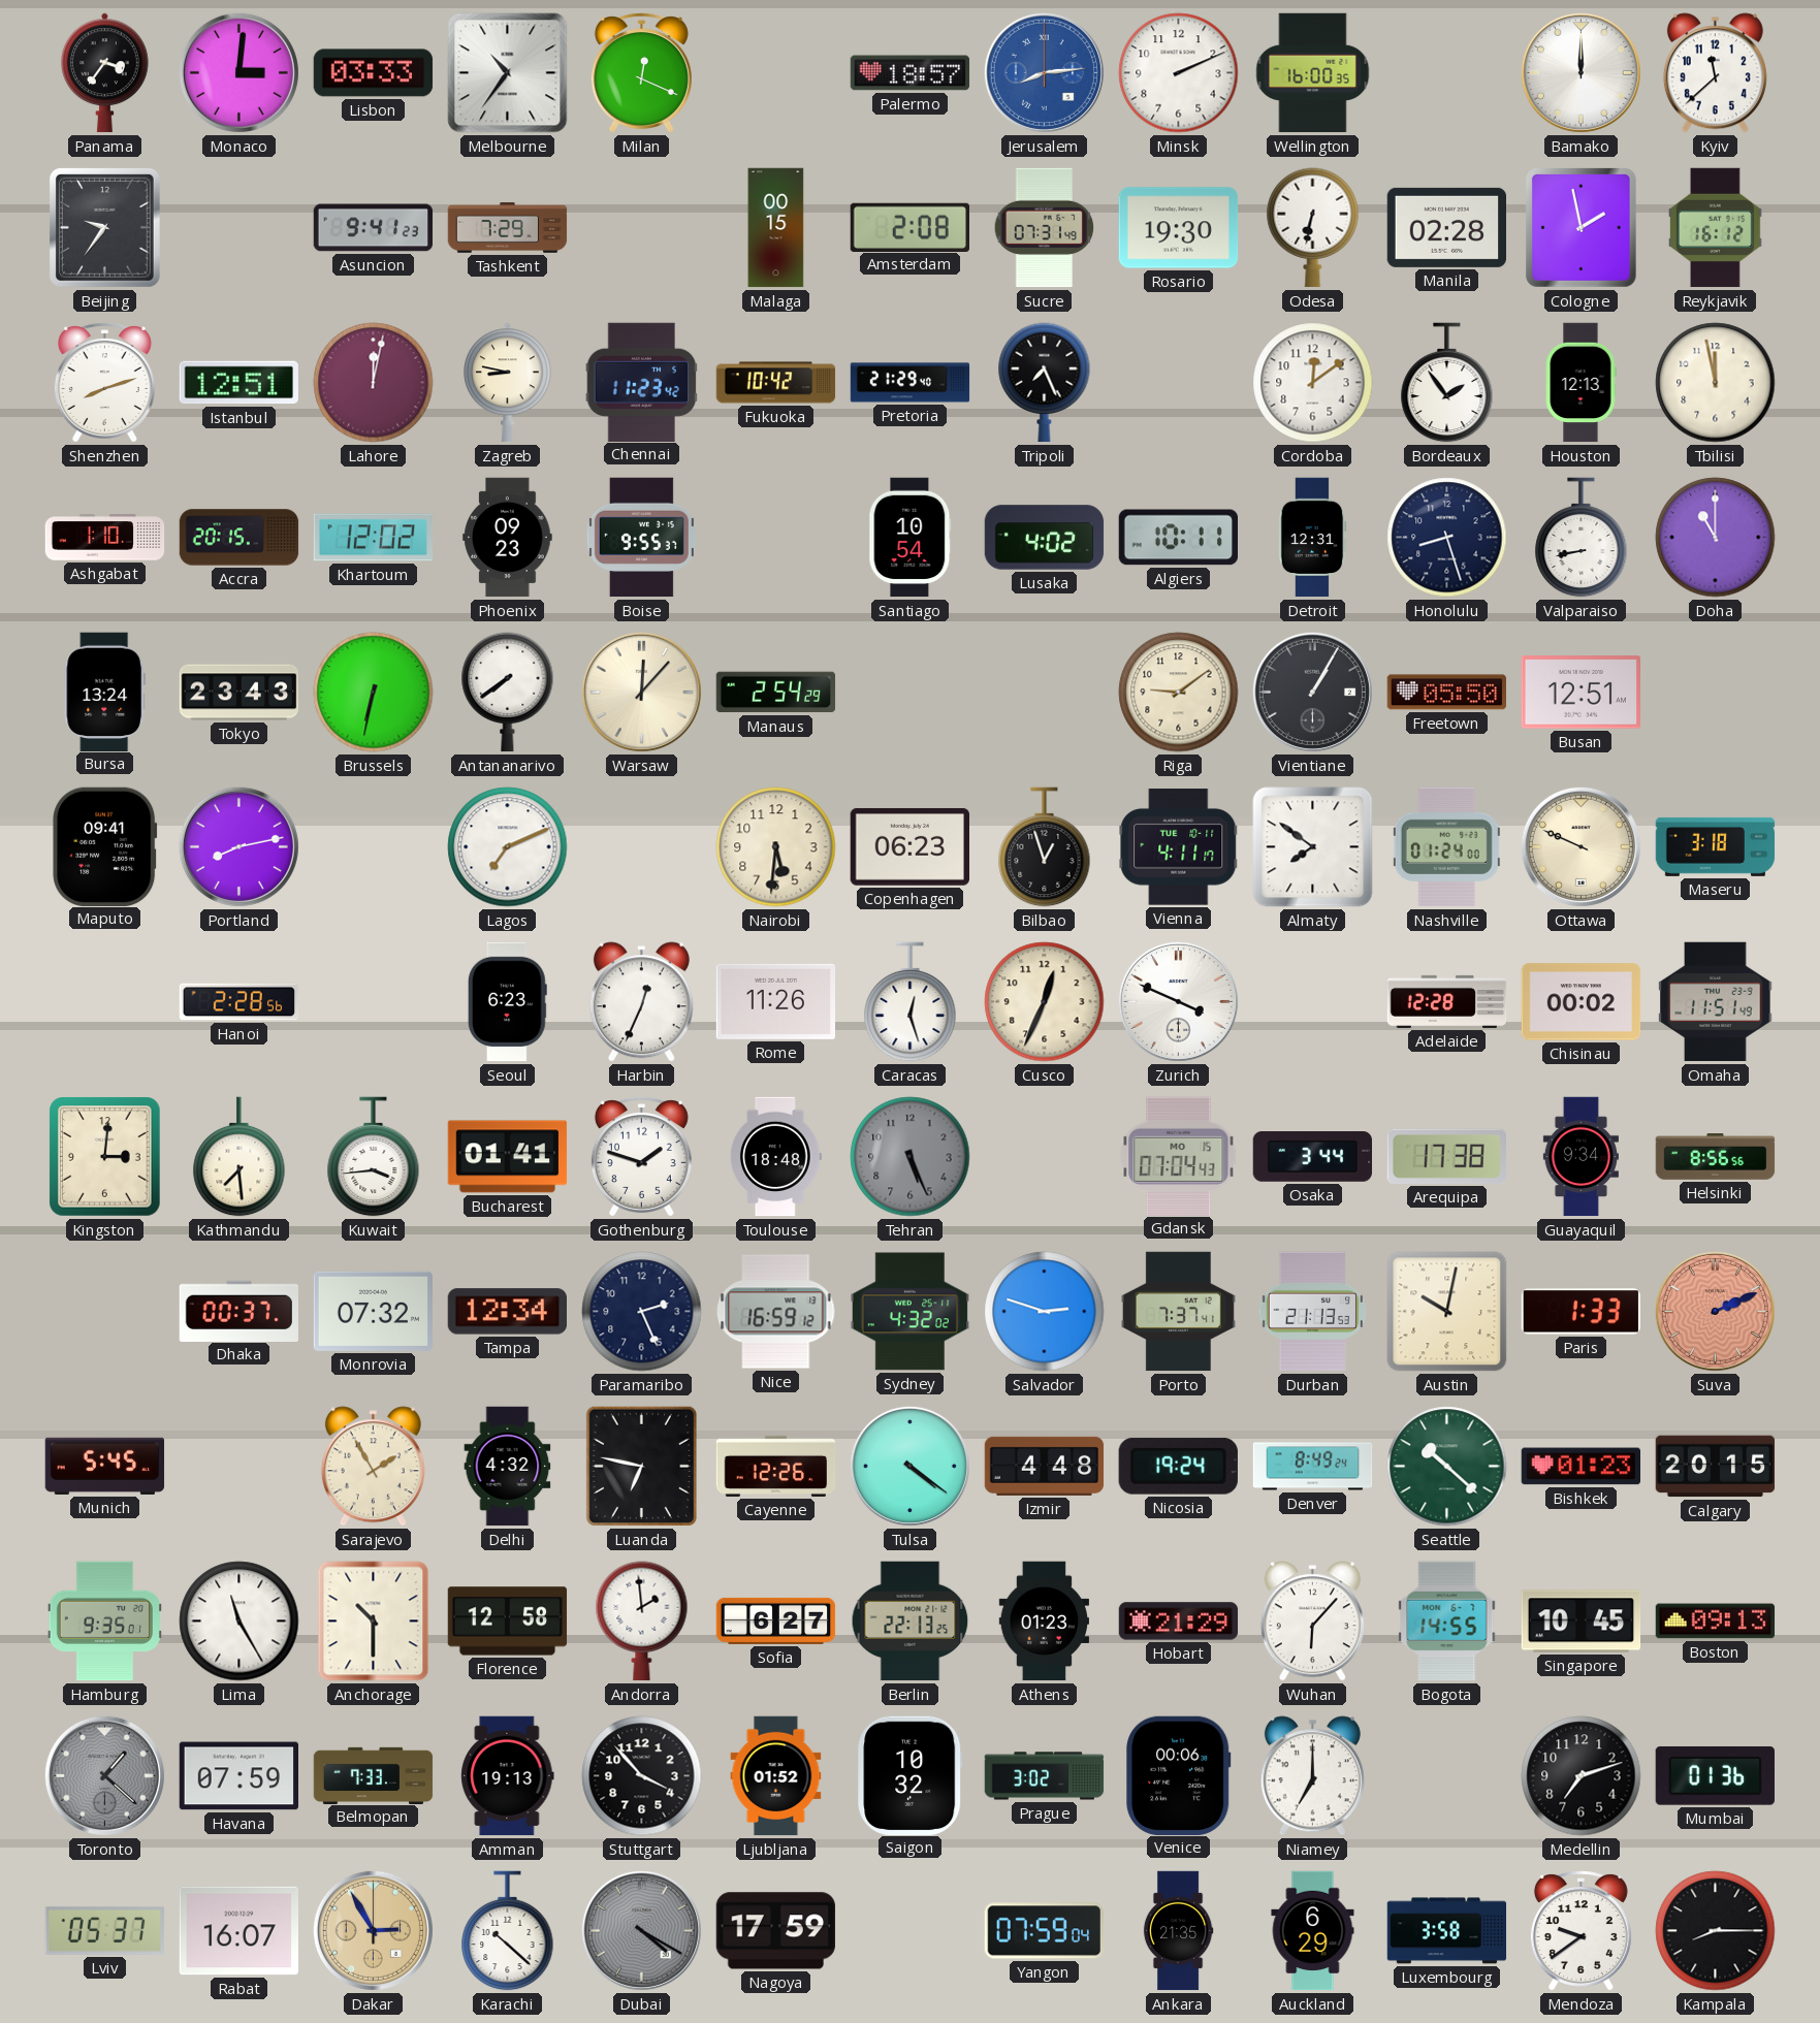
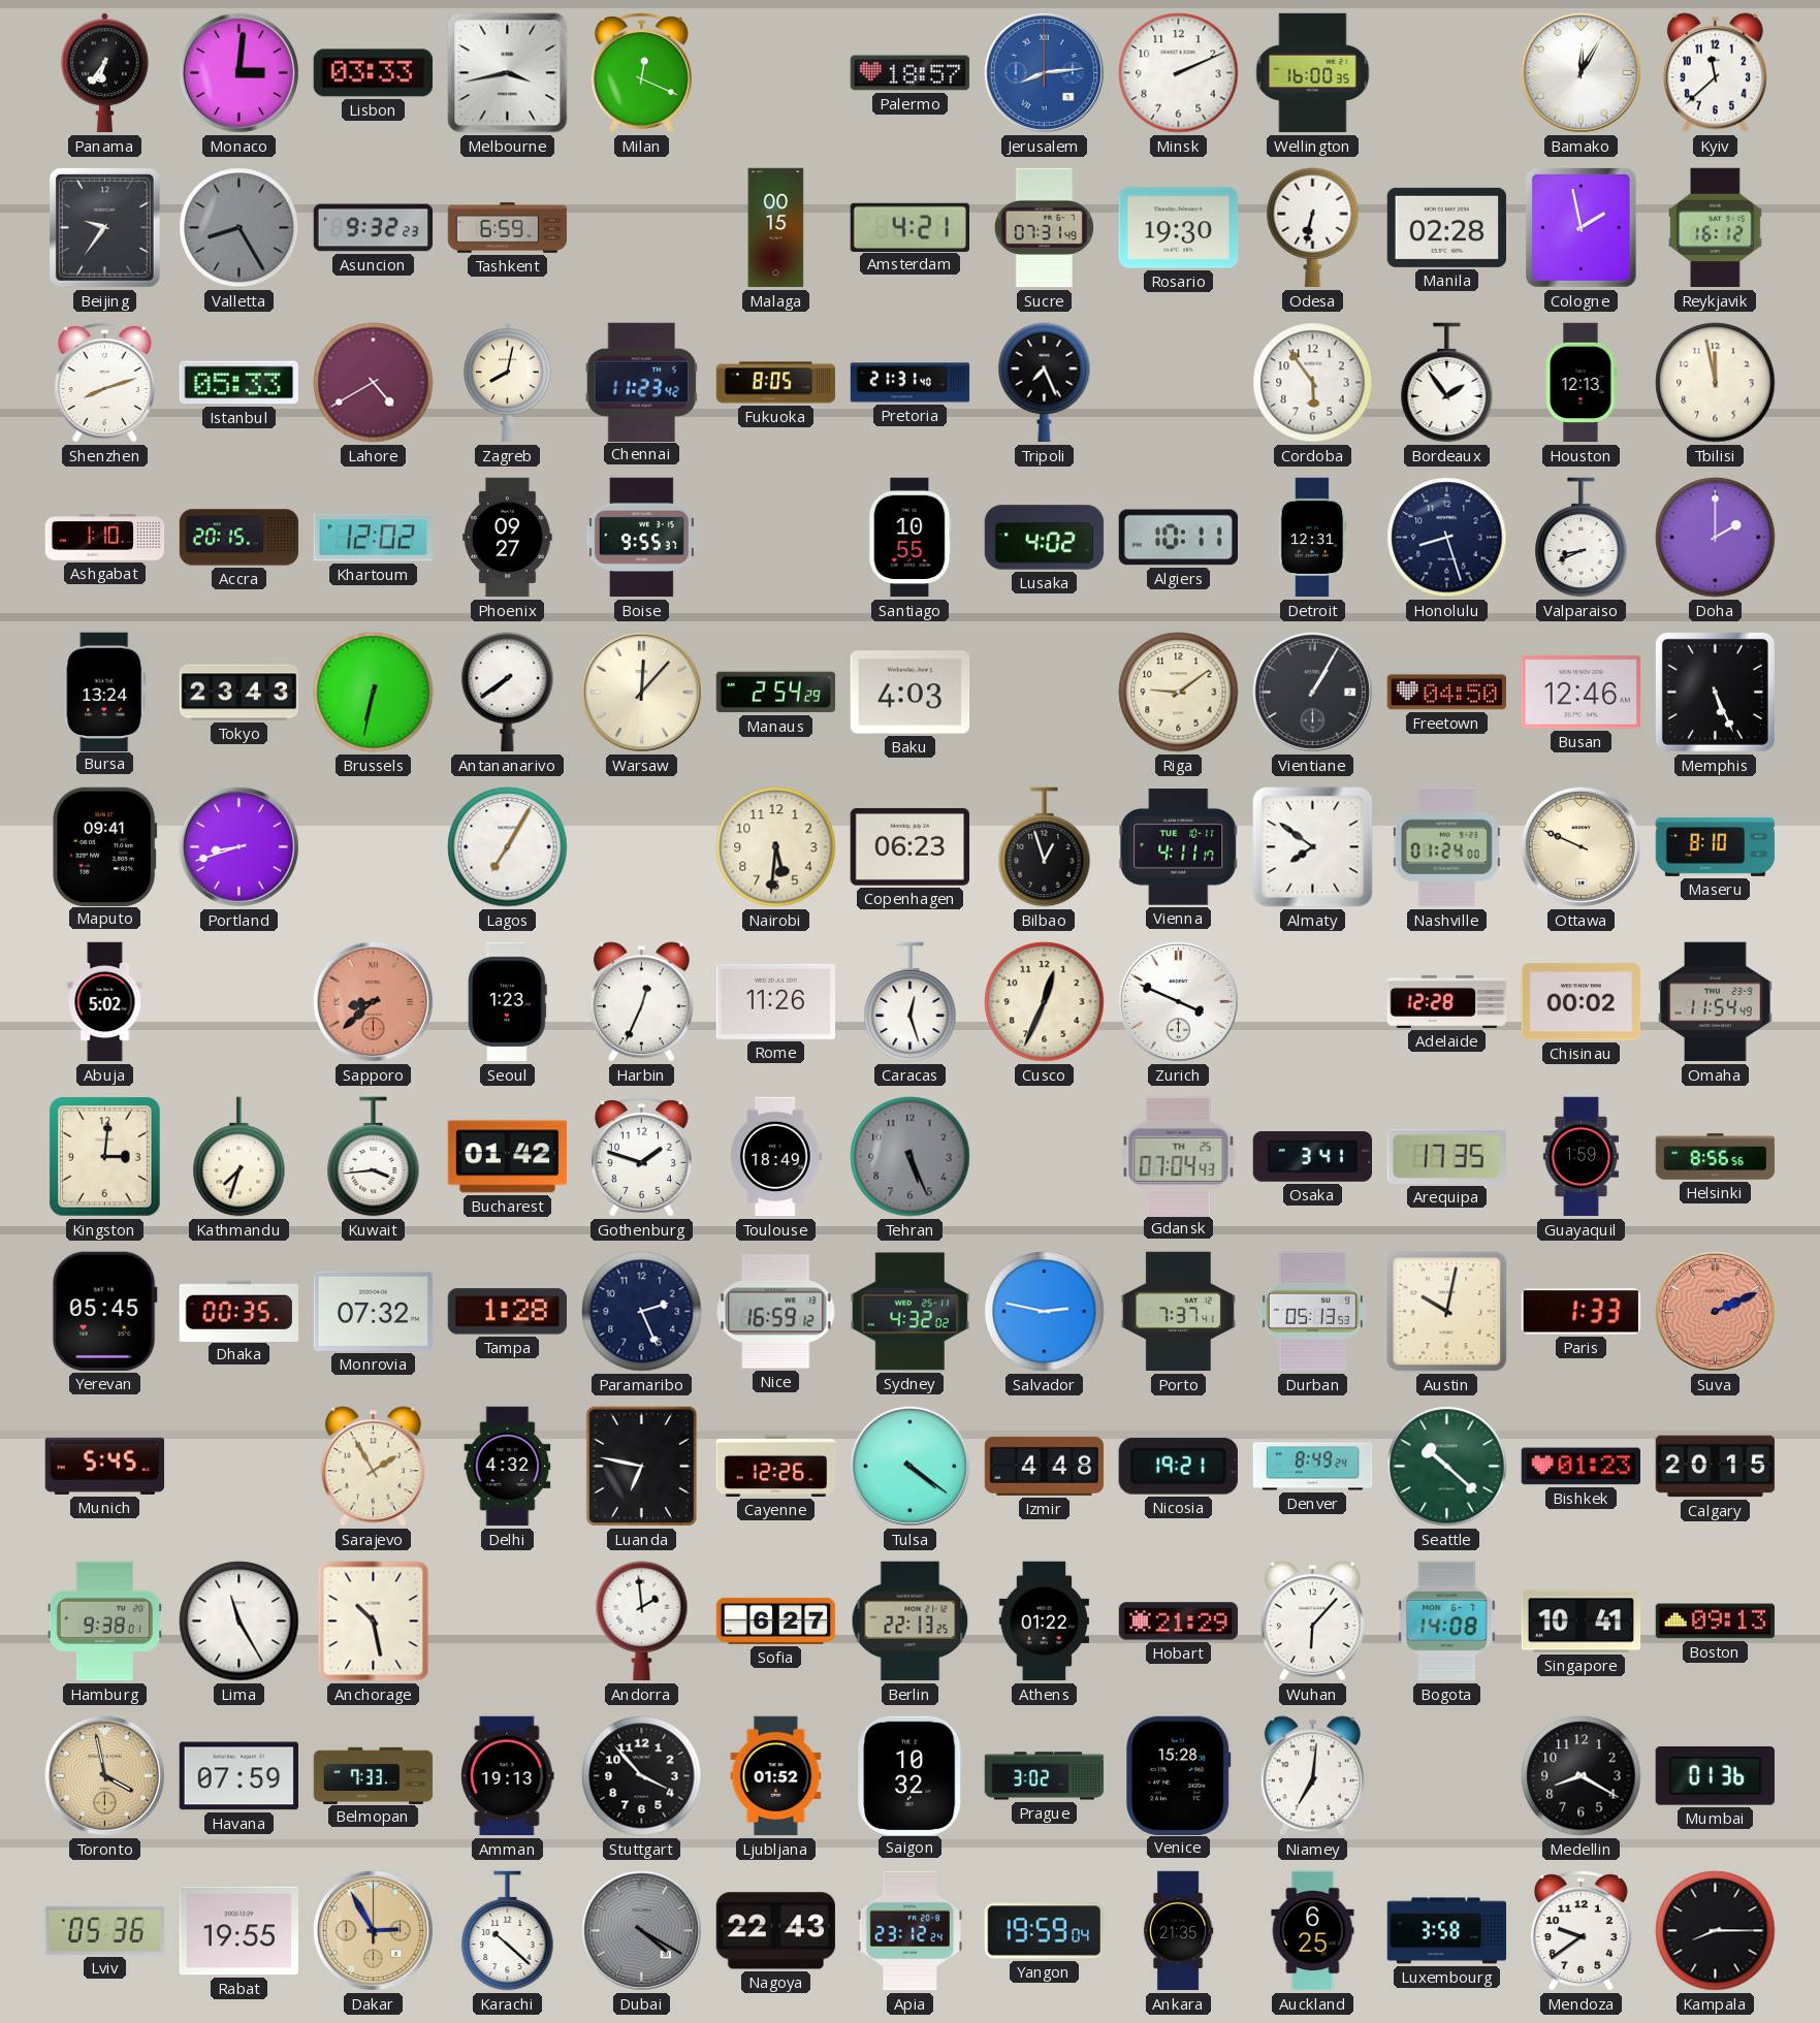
Panama: 3:36 -> 6:36
Melbourne: 10:36 -> 3:43
Bamako: 12:00 -> 12:05
Valletta: none -> 8:25
Asuncion: 9:41 -> 9:32
Tashkent: 7:29 -> 6:59
Amsterdam: 2:08 -> 4:21
Istanbul: 12:51 -> 05:33
Lahore: 12:02 -> 4:40
Zagreb: 8:47 -> 8:02
Fukuoka: 10:42 -> 8:05
Pretoria: 21:29 -> 21:31
Cordoba: 12:09 -> 5:54
Phoenix: 09:23 -> 09:27
Santiago: 10:54 -> 10:55
Valparaiso: 8:43 -> 8:41
Doha: 11:00 -> 2:00
Baku: none -> 4:03
Freetown: 05:50 -> 04:50
Busan: 12:51 -> 12:46
Memphis: none -> 5:26
Portland: 8:13 -> 8:42
Lagos: 7:11 -> 7:05
Maseru: 3:18 -> 8:10
Abuja: none -> 5:02
Hanoi: 2:28 -> none
Sapporo: none -> 8:38
Seoul: 6:23 -> 1:23
Omaha: 11:51 -> 11:54
Kathmandu: 7:29 -> 7:33
Bucharest: 01:41 -> 01:42
Toulouse: 18:48 -> 18:49
Gdansk date: MO 15 -> TH 25
Osaka: 3:44 -> 3:41
Arequipa: 17:38 -> 17:35
Guayaquil: 9:34 -> 1:59
Yerevan: none -> 05:45
Dhaka: 00:37 -> 00:35
Tampa: 12:34 -> 1:28
Salvador: 2:48 -> 2:47
Durban: 21:13 -> 05:13
Nicosia: 19:24 -> 19:21
Hamburg: 9:35 -> 9:38
Anchorage: 10:30 -> 10:28
Florence: 12:58 -> none
Athens: 01:23 -> 01:22
Bogota: 14:55 -> 14:08
Singapore: 10:45 -> 10:41
Toronto: 1:22 -> 3:58
Toronto dial: grey -> champagne
Venice: 00:06 -> 15:28
Niamey: 7:00 -> 7:01
Medellin: 7:12 -> 8:20
Lviv: 05:37 -> 05:36
Rabat: 16:07 -> 19:55
Nagoya: 17:59 -> 22:43
Apia: none -> 23:12
Yangon: 07:59 -> 19:59
Auckland: 6:29 -> 6:25
